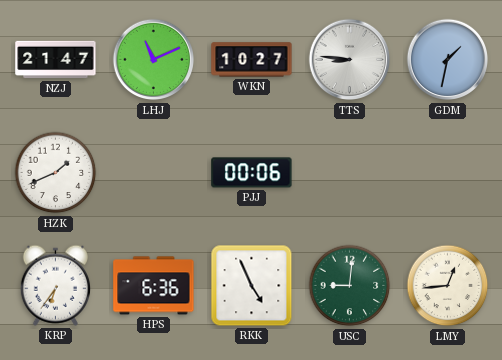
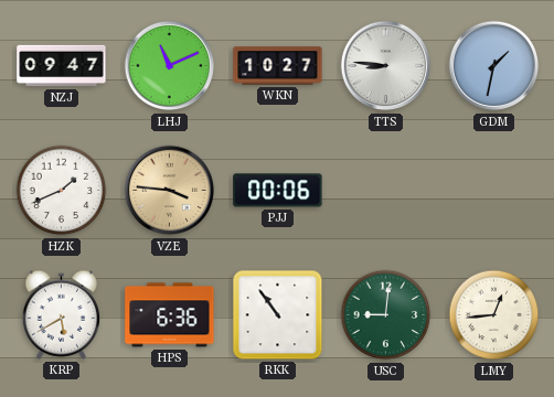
NZJ: 21:47 -> 09:47
VZE: none -> 3:46
KRP: 6:36 -> 5:40
RKK: 4:56 -> 10:54
